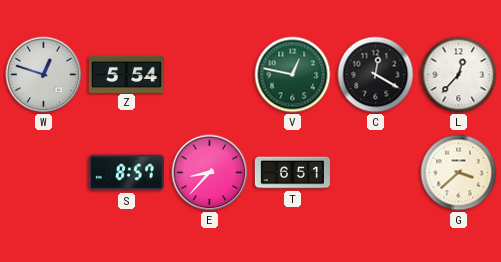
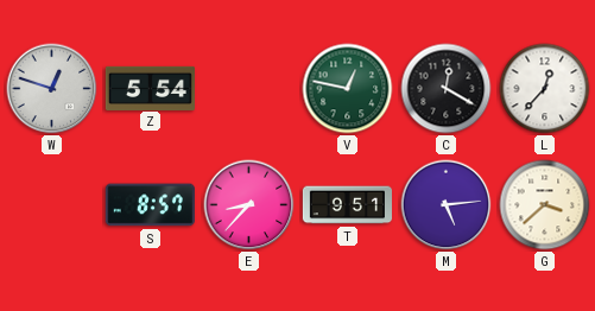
T: 6:51 -> 9:51
M: none -> 5:14
